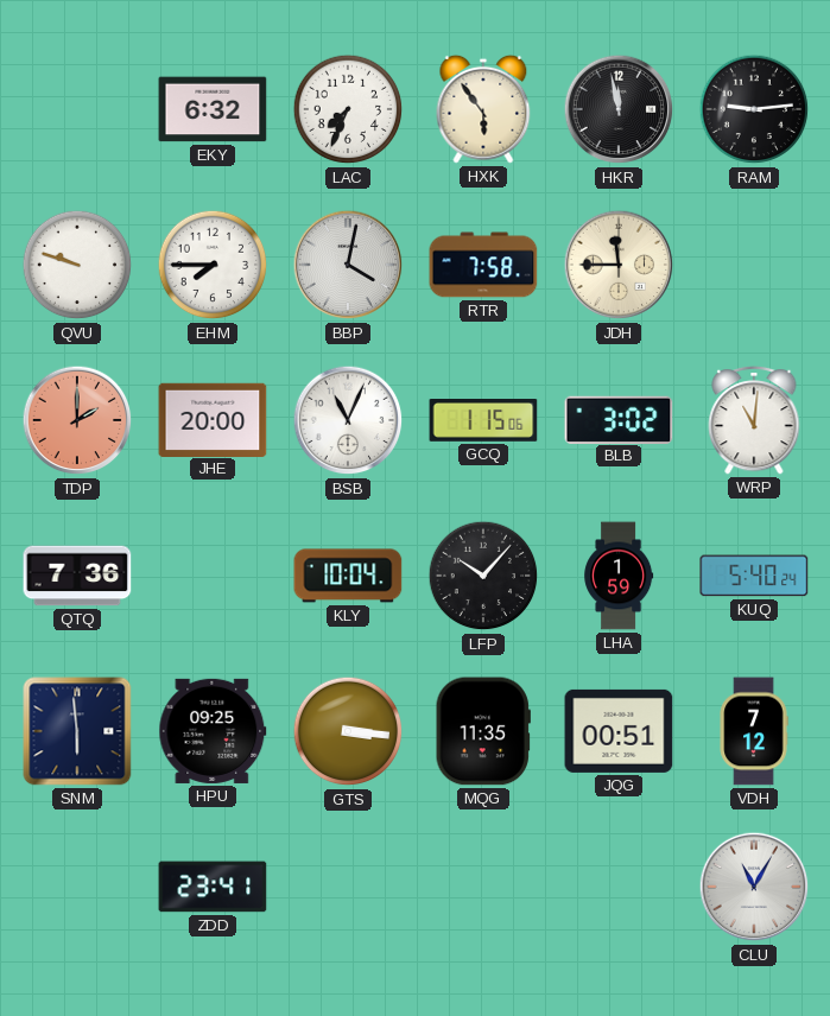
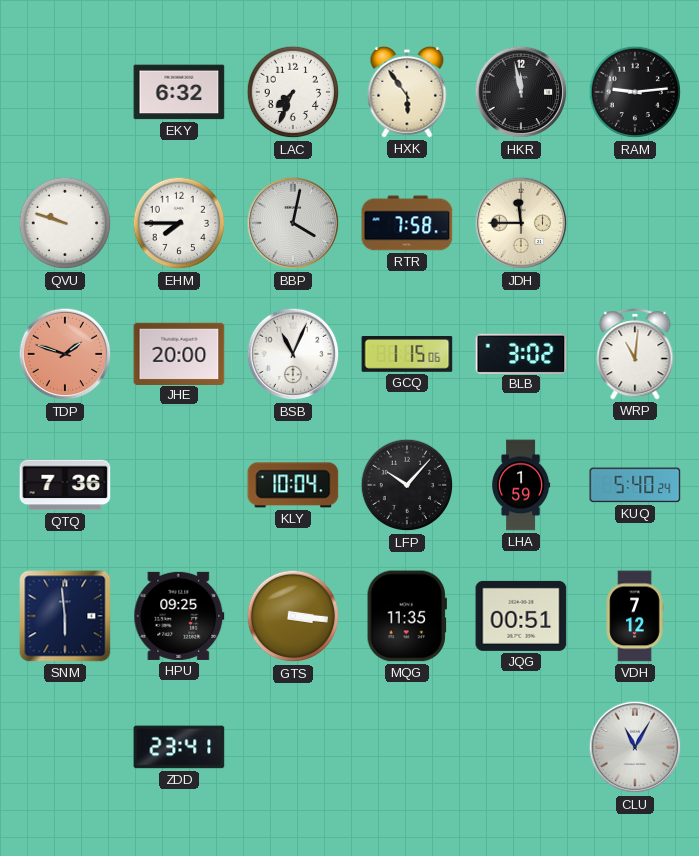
TDP: 2:00 -> 1:48
